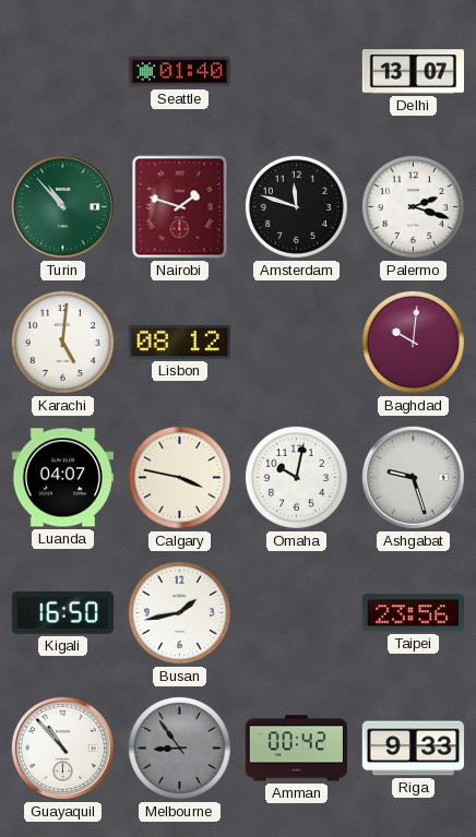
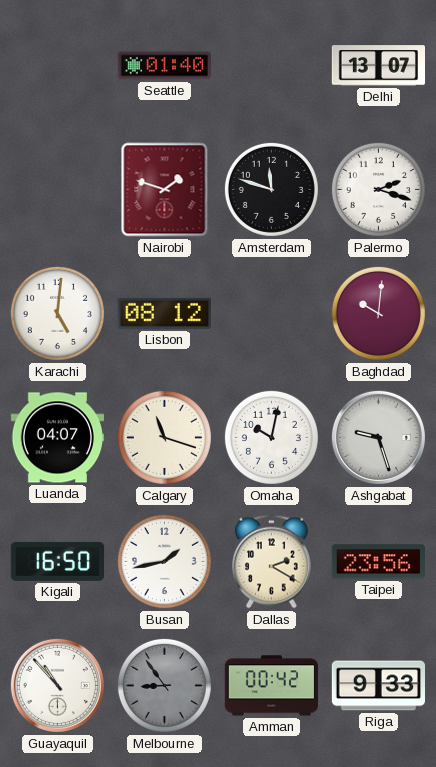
Turin: 10:53 -> none
Calgary: 3:47 -> 11:18
Dallas: none -> 2:20
